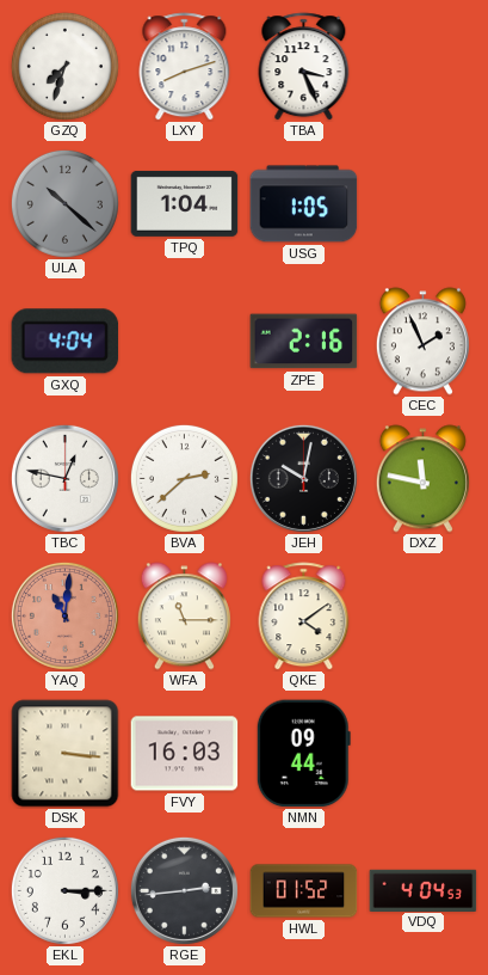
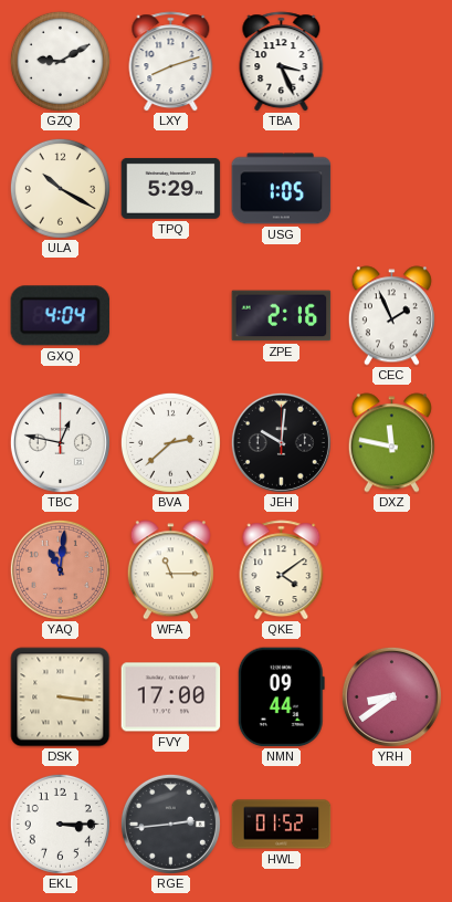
GZQ: 7:33 -> 9:10
ULA: 10:22 -> 10:20
ULA dial: grey -> cream
TPQ: 1:04 -> 5:29
JEH: 10:02 -> 10:01
FVY: 16:03 -> 17:00
YRH: none -> 8:39
VDQ: 4:04 -> none
